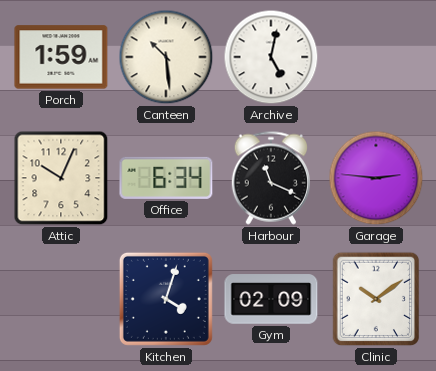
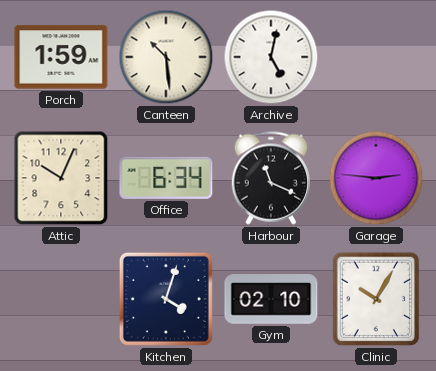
Gym: 02:09 -> 02:10
Clinic: 10:09 -> 10:05
